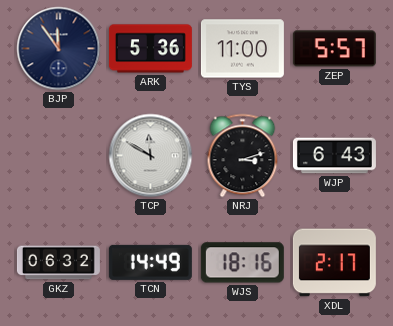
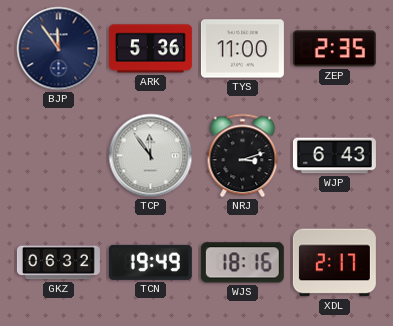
ZEP: 5:57 -> 2:35
TCP: 11:50 -> 11:54
TCN: 14:49 -> 19:49
